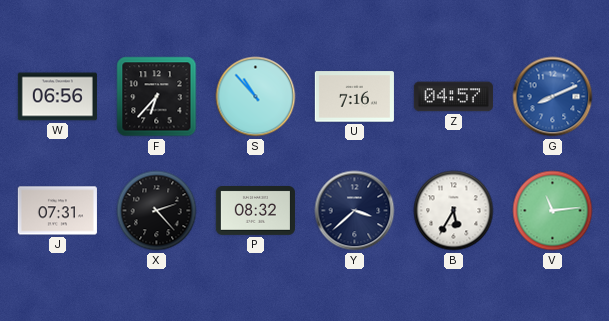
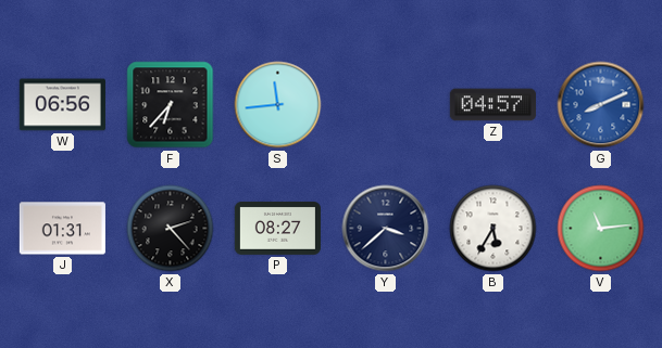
S: 10:53 -> 11:44
U: 7:16 -> none
J: 07:31 -> 01:31
P: 08:32 -> 08:27
